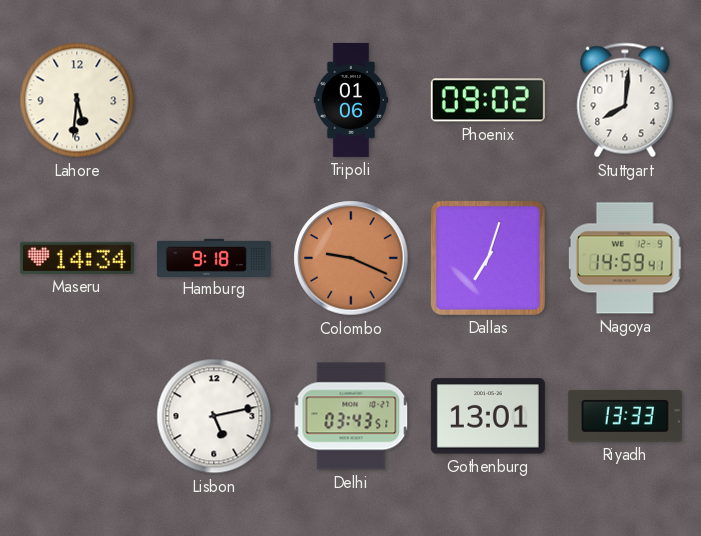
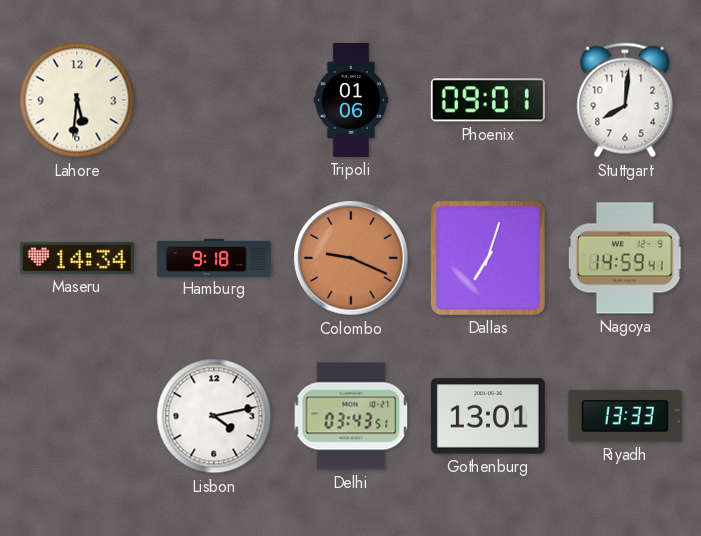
Phoenix: 09:02 -> 09:01
Lisbon: 5:13 -> 4:13
